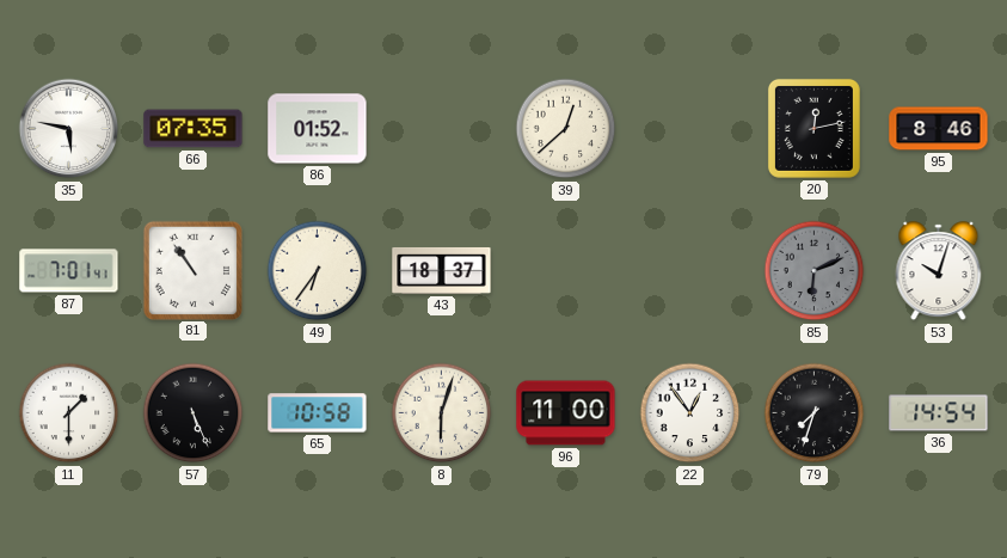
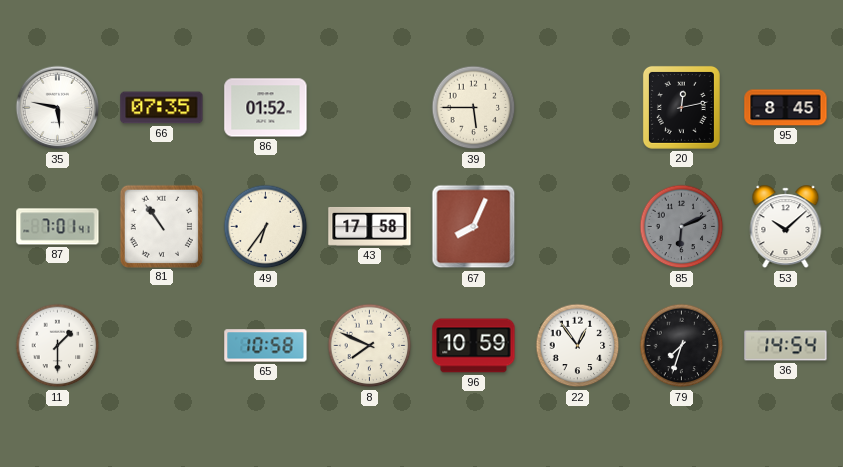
39: 12:38 -> 5:45
95: 8:46 -> 8:45
43: 18:37 -> 17:58
67: none -> 8:04
53: 10:03 -> 10:08
57: 5:26 -> none
8: 6:03 -> 7:49
96: 11:00 -> 10:59
